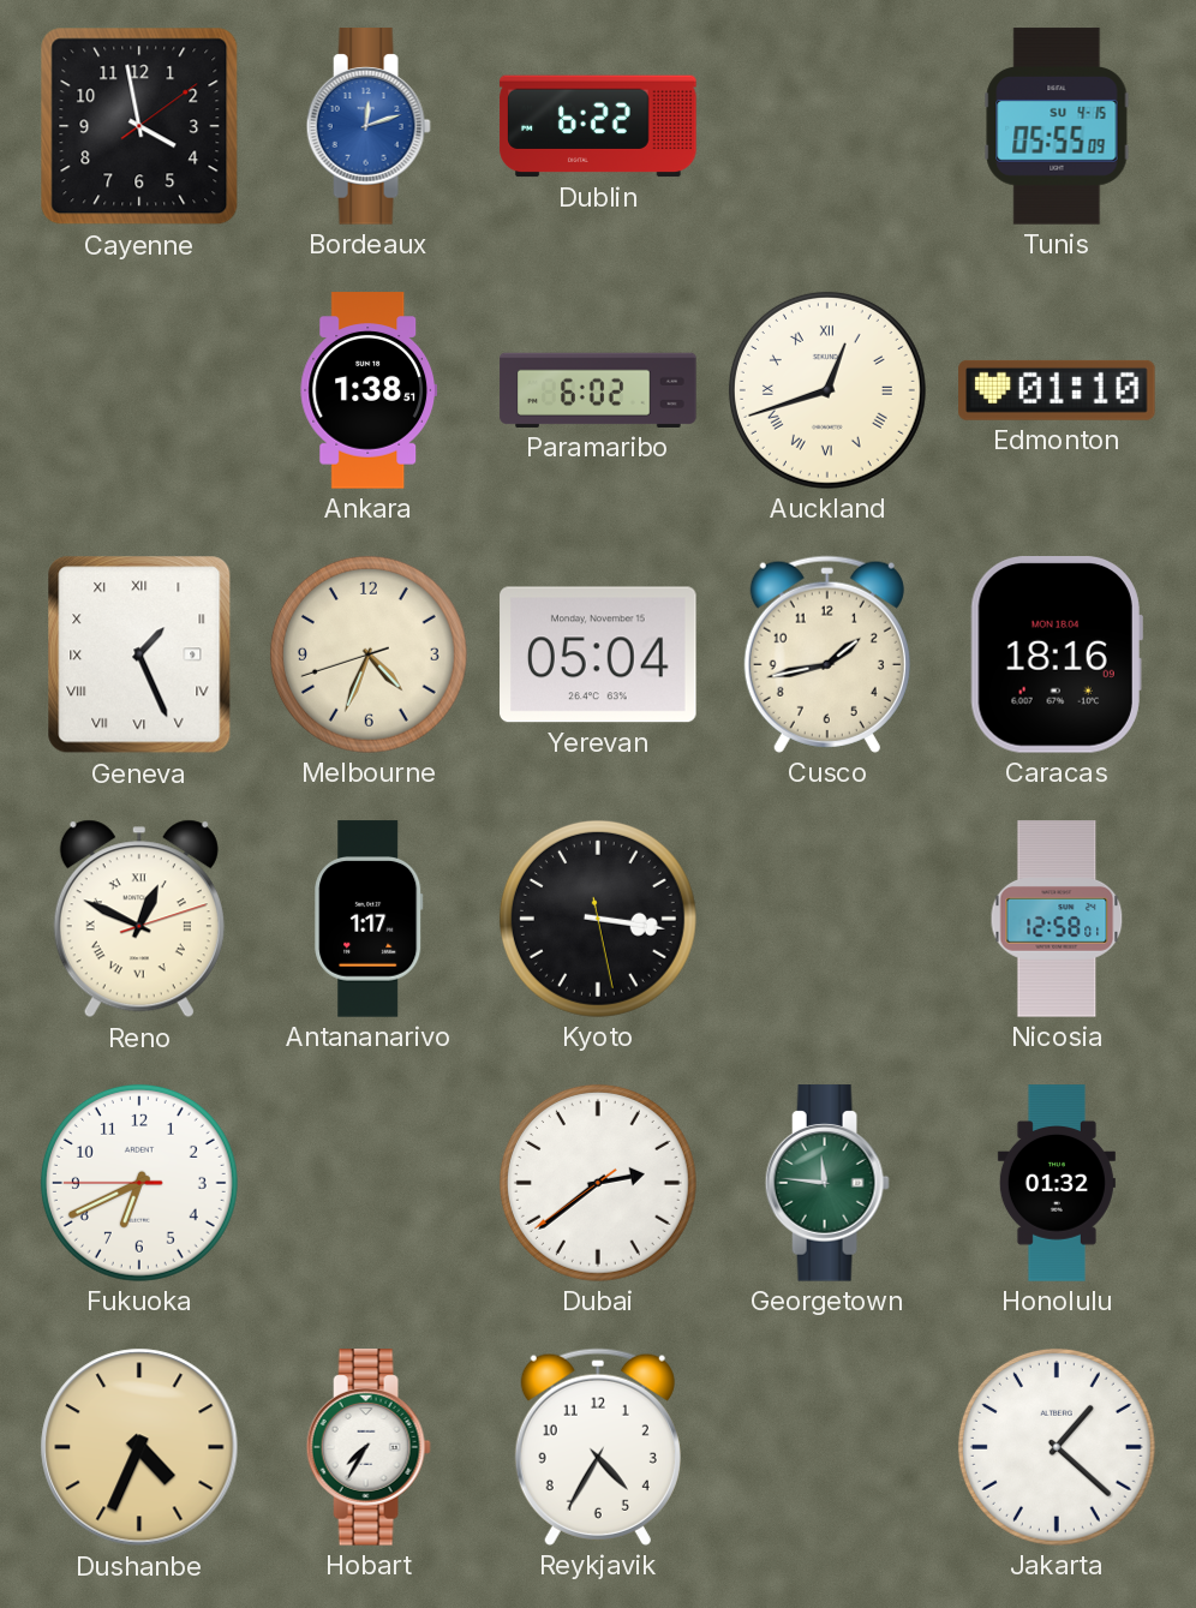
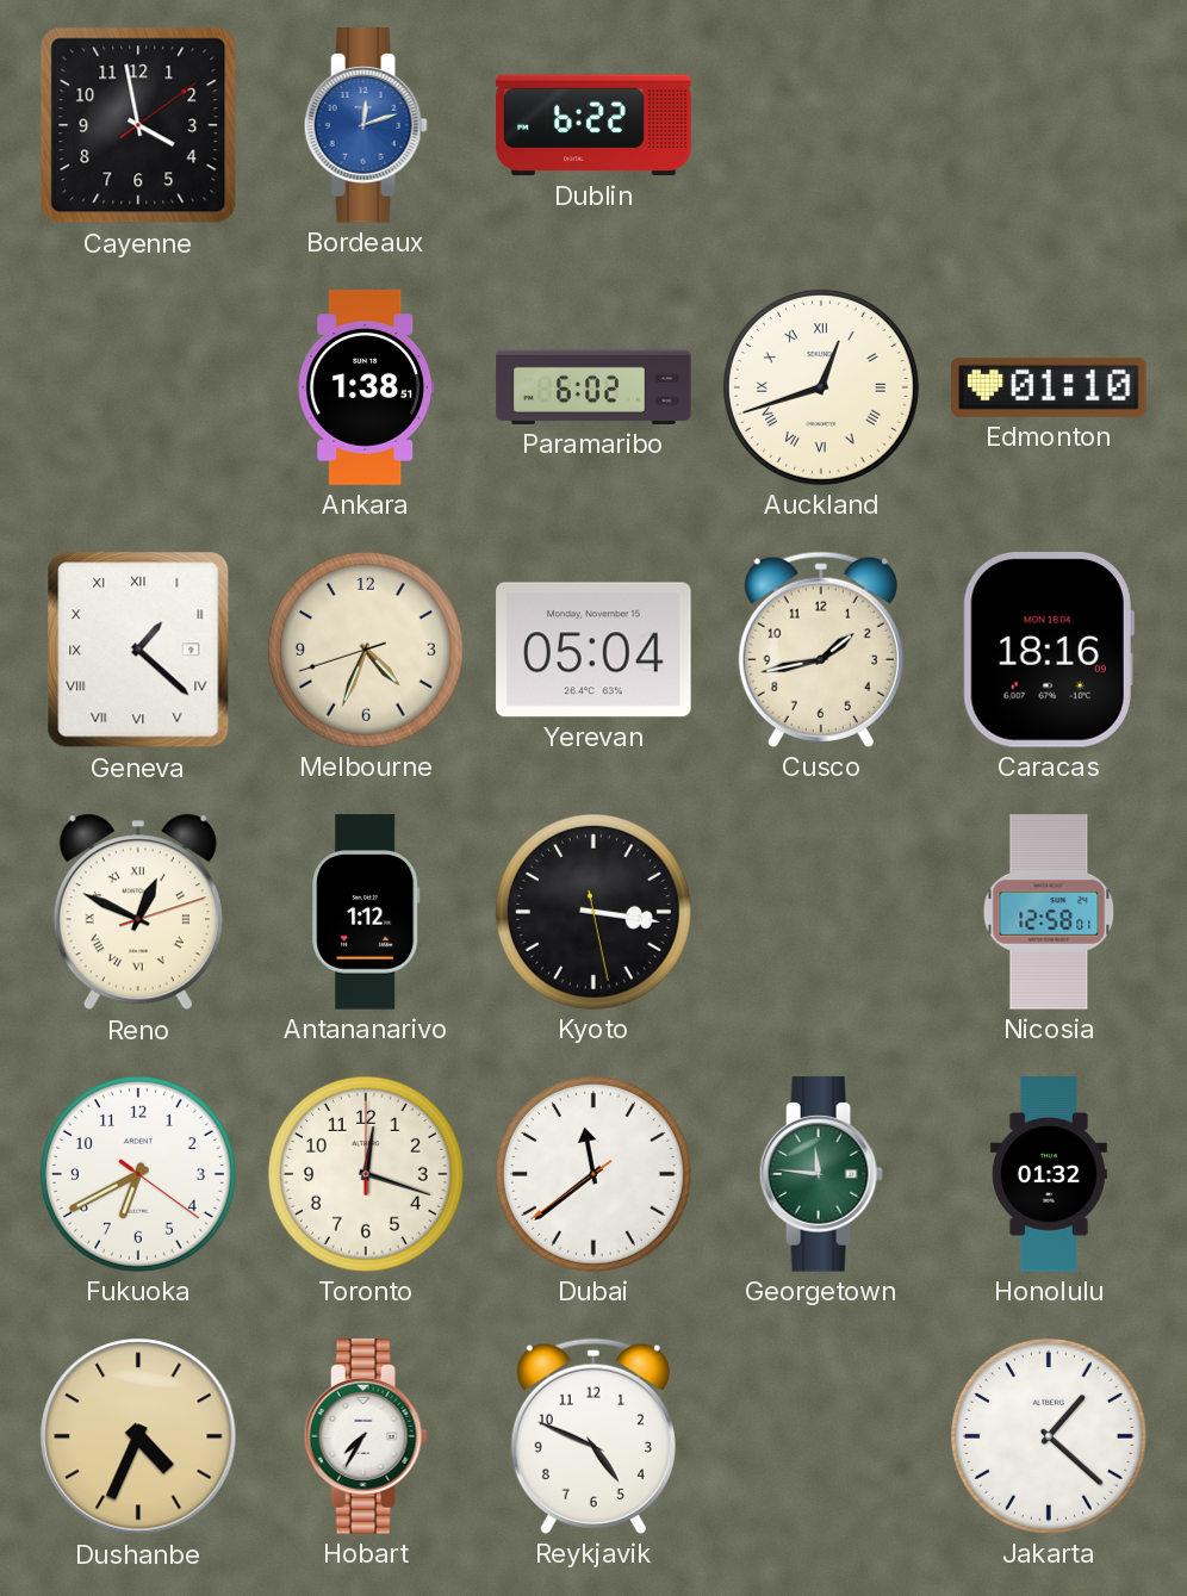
Tunis: 05:55 -> none
Geneva: 1:26 -> 1:22
Antananarivo: 1:17 -> 1:12
Fukuoka: 6:40:45 -> 6:40:21
Toronto: none -> 12:18
Dubai: 2:38 -> 11:38
Reykjavik: 4:35 -> 4:49
